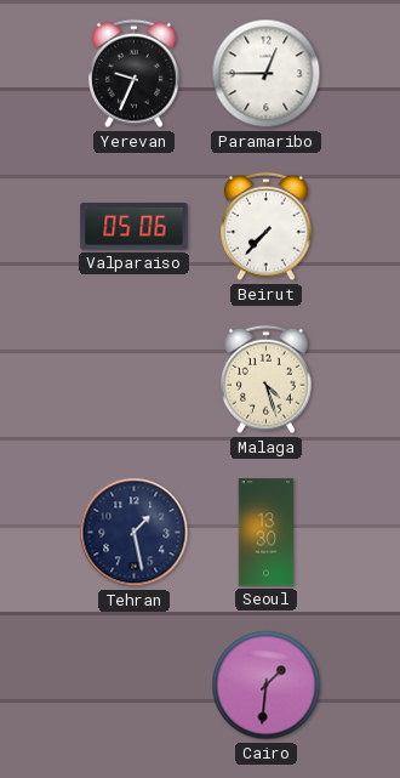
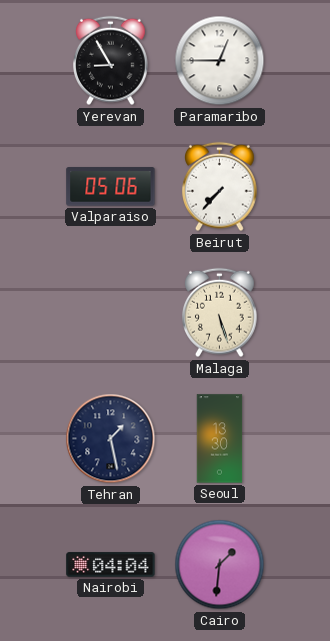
Yerevan: 9:34 -> 8:55
Malaga: 4:27 -> 5:27
Nairobi: none -> 04:04
